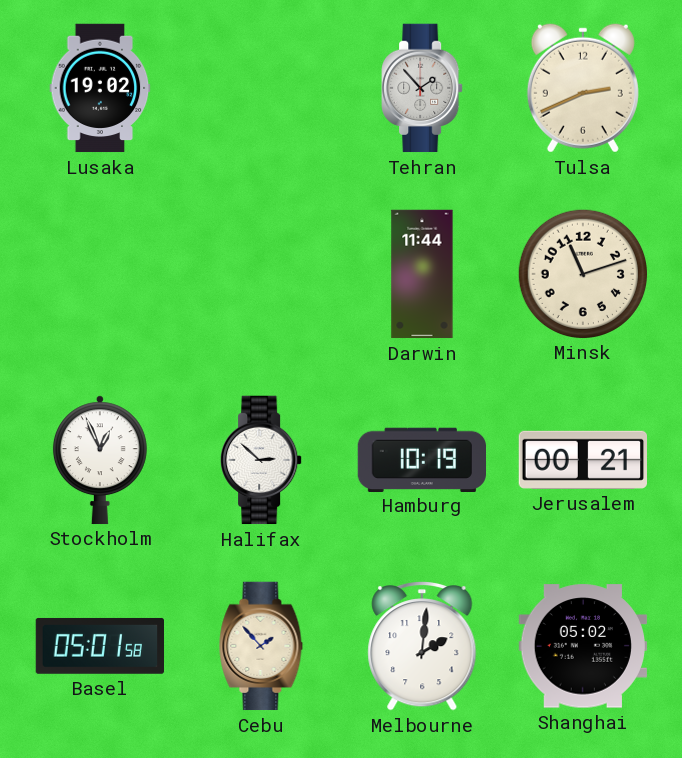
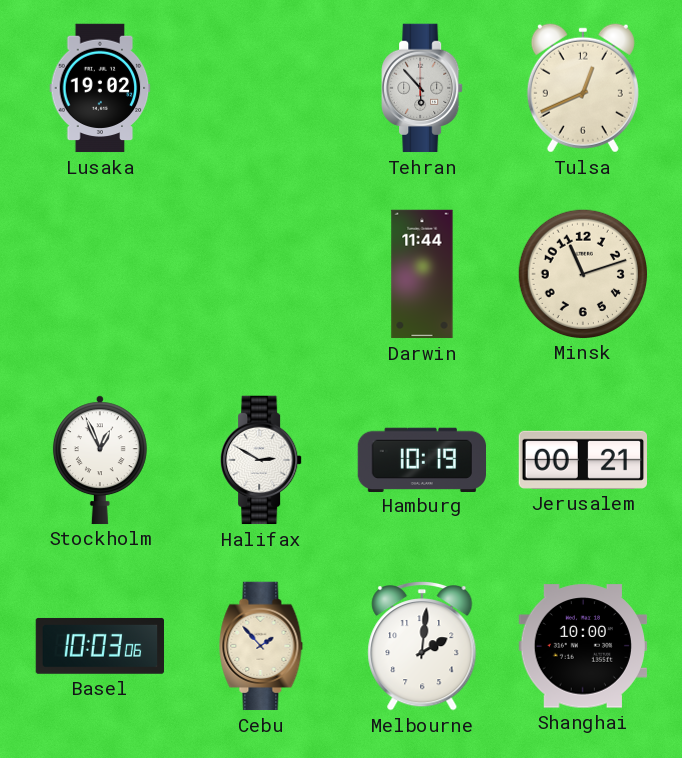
Tehran: 1:53 -> 5:53
Tulsa: 2:41 -> 12:41
Halifax: 2:52 -> 2:50
Basel: 05:01 -> 10:03
Shanghai: 05:02 -> 10:00
